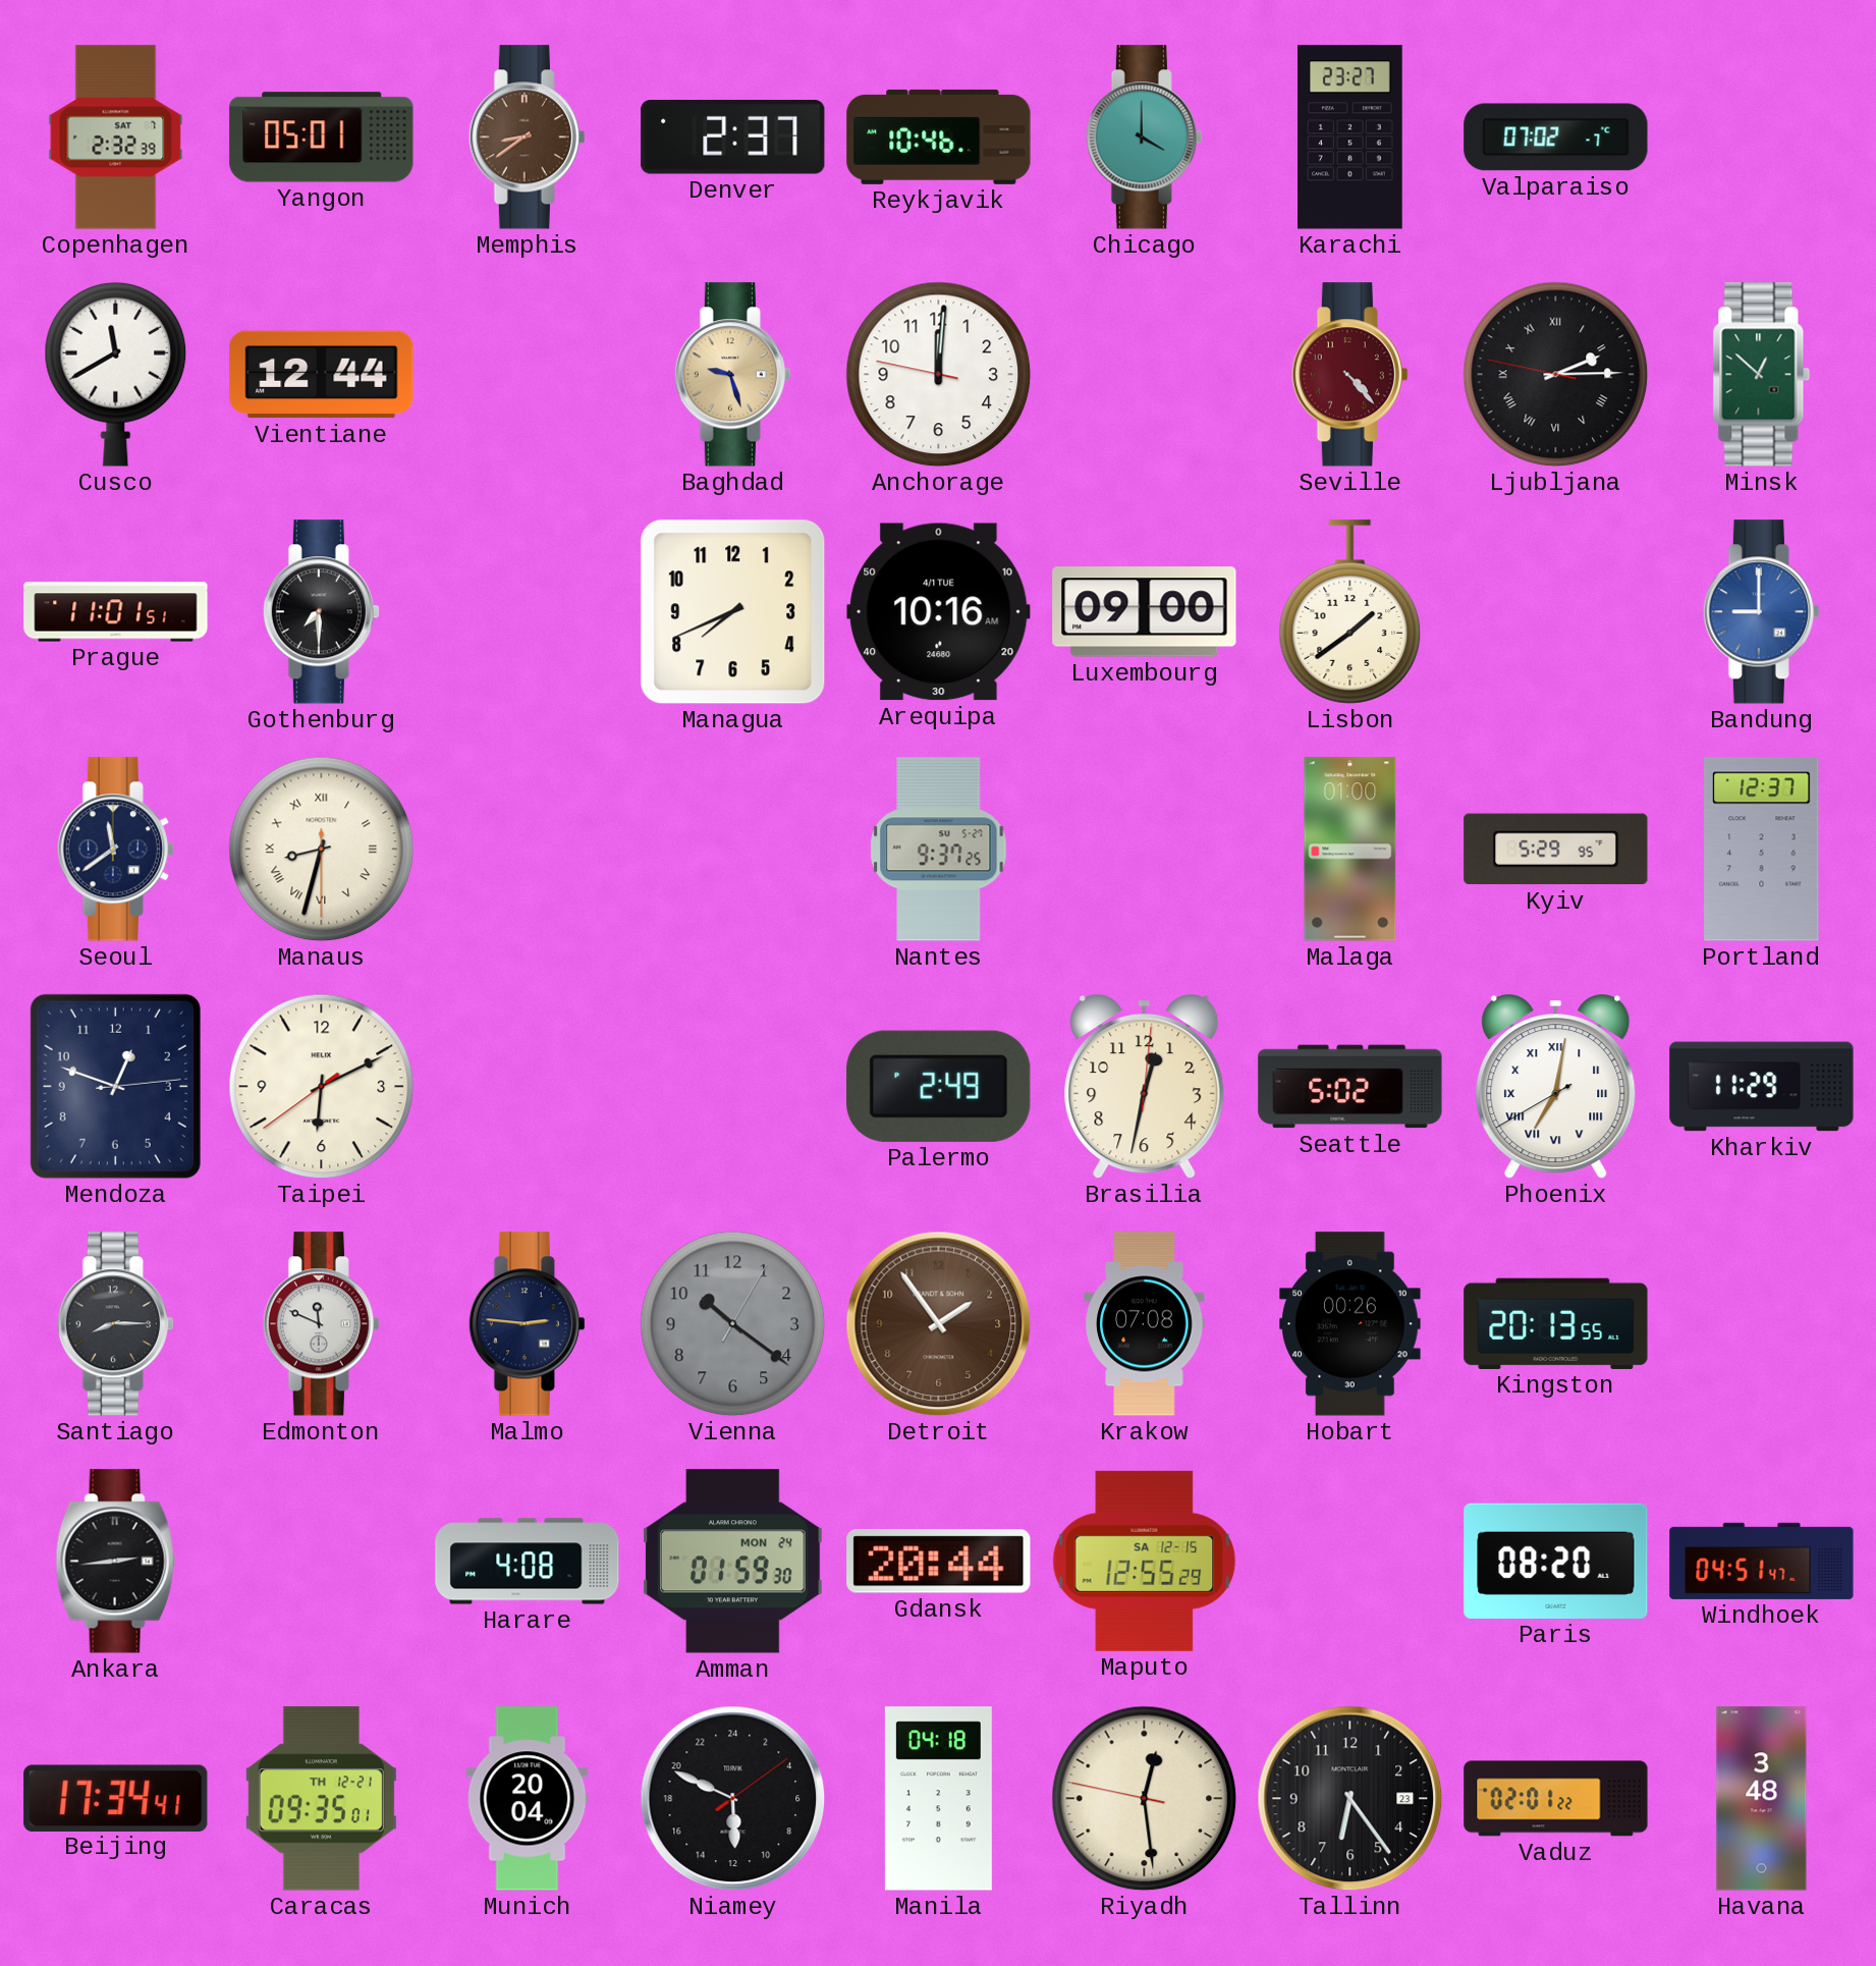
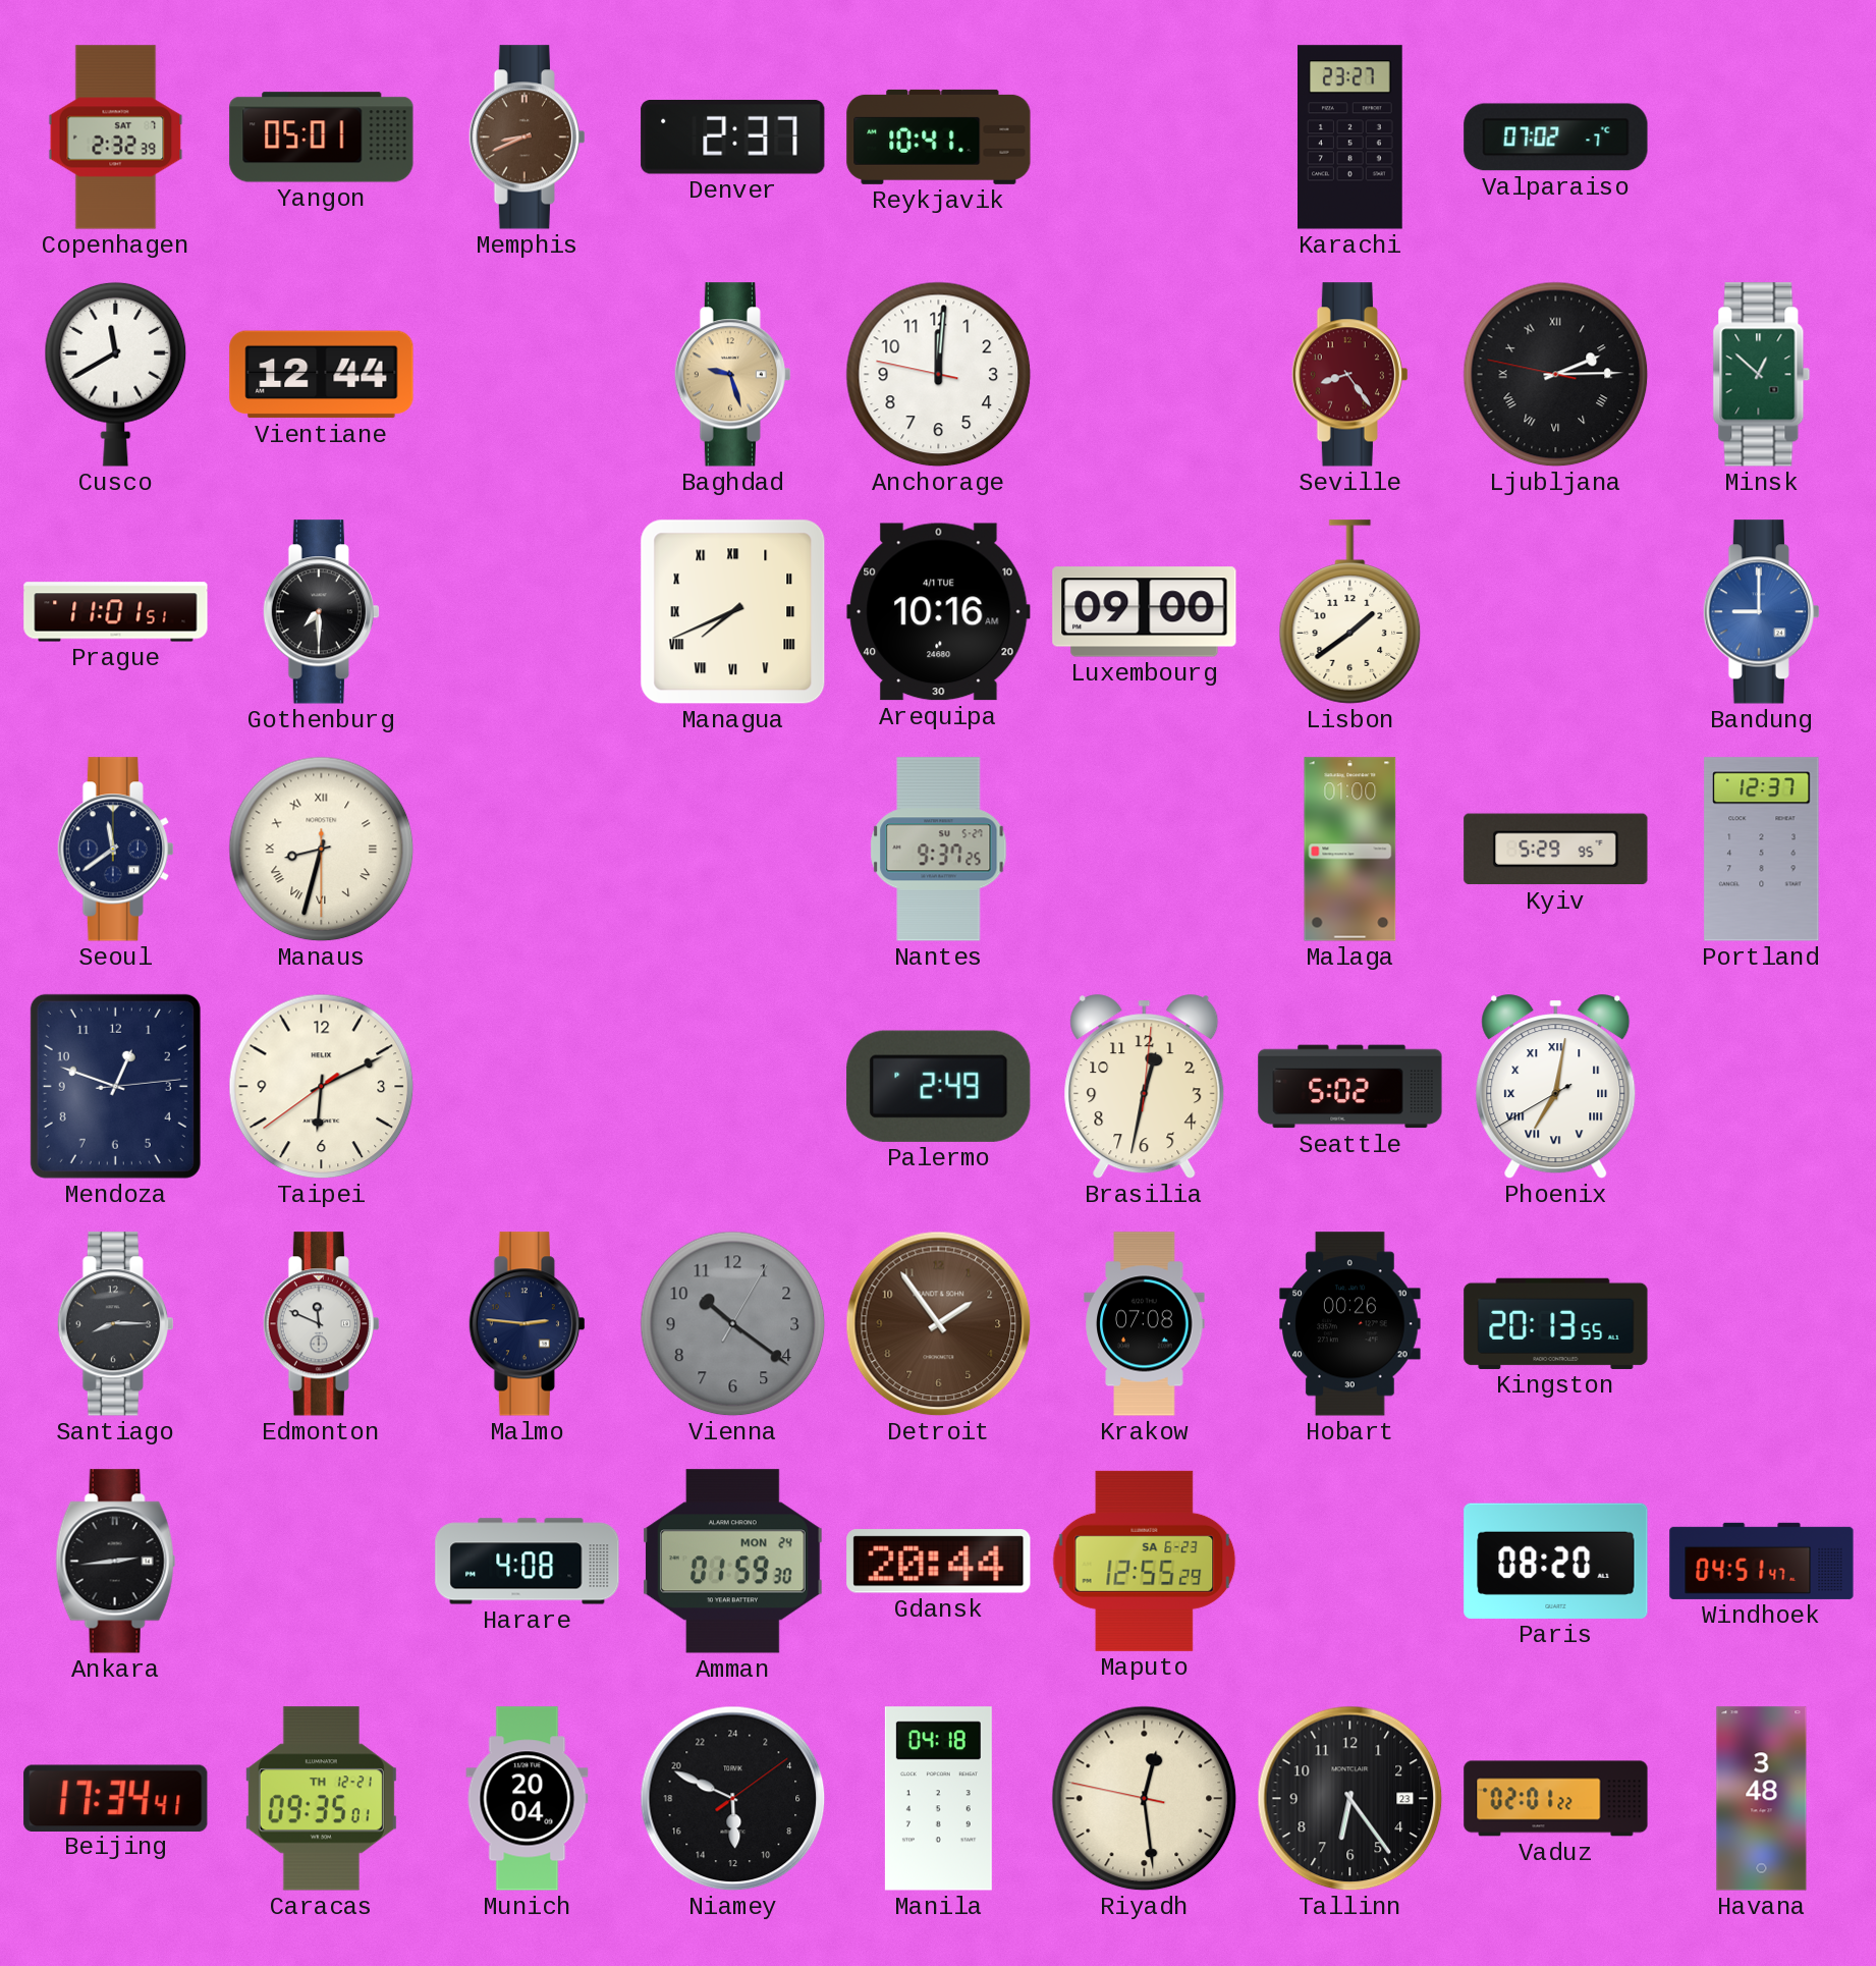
Memphis: 8:39 -> 8:41
Reykjavik: 10:46 -> 10:41
Chicago: 4:00 -> none
Seville: 4:23 -> 8:24
Managua numerals: Arabic -> Roman
Kharkiv: 11:29 -> none
Maputo date: SA 12-15 -> SA 6-23
